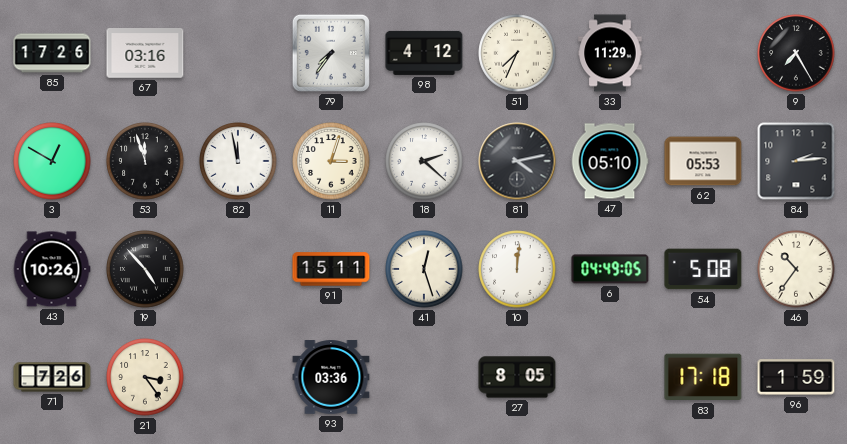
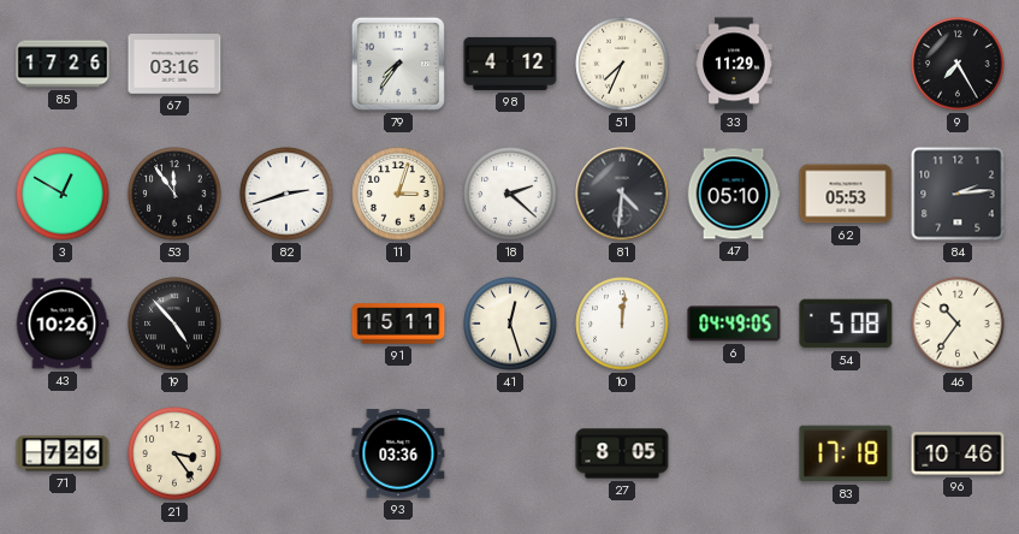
53: 11:57 -> 11:54
82: 11:58 -> 2:42
81: 4:13 -> 4:31
96: 1:59 -> 10:46
